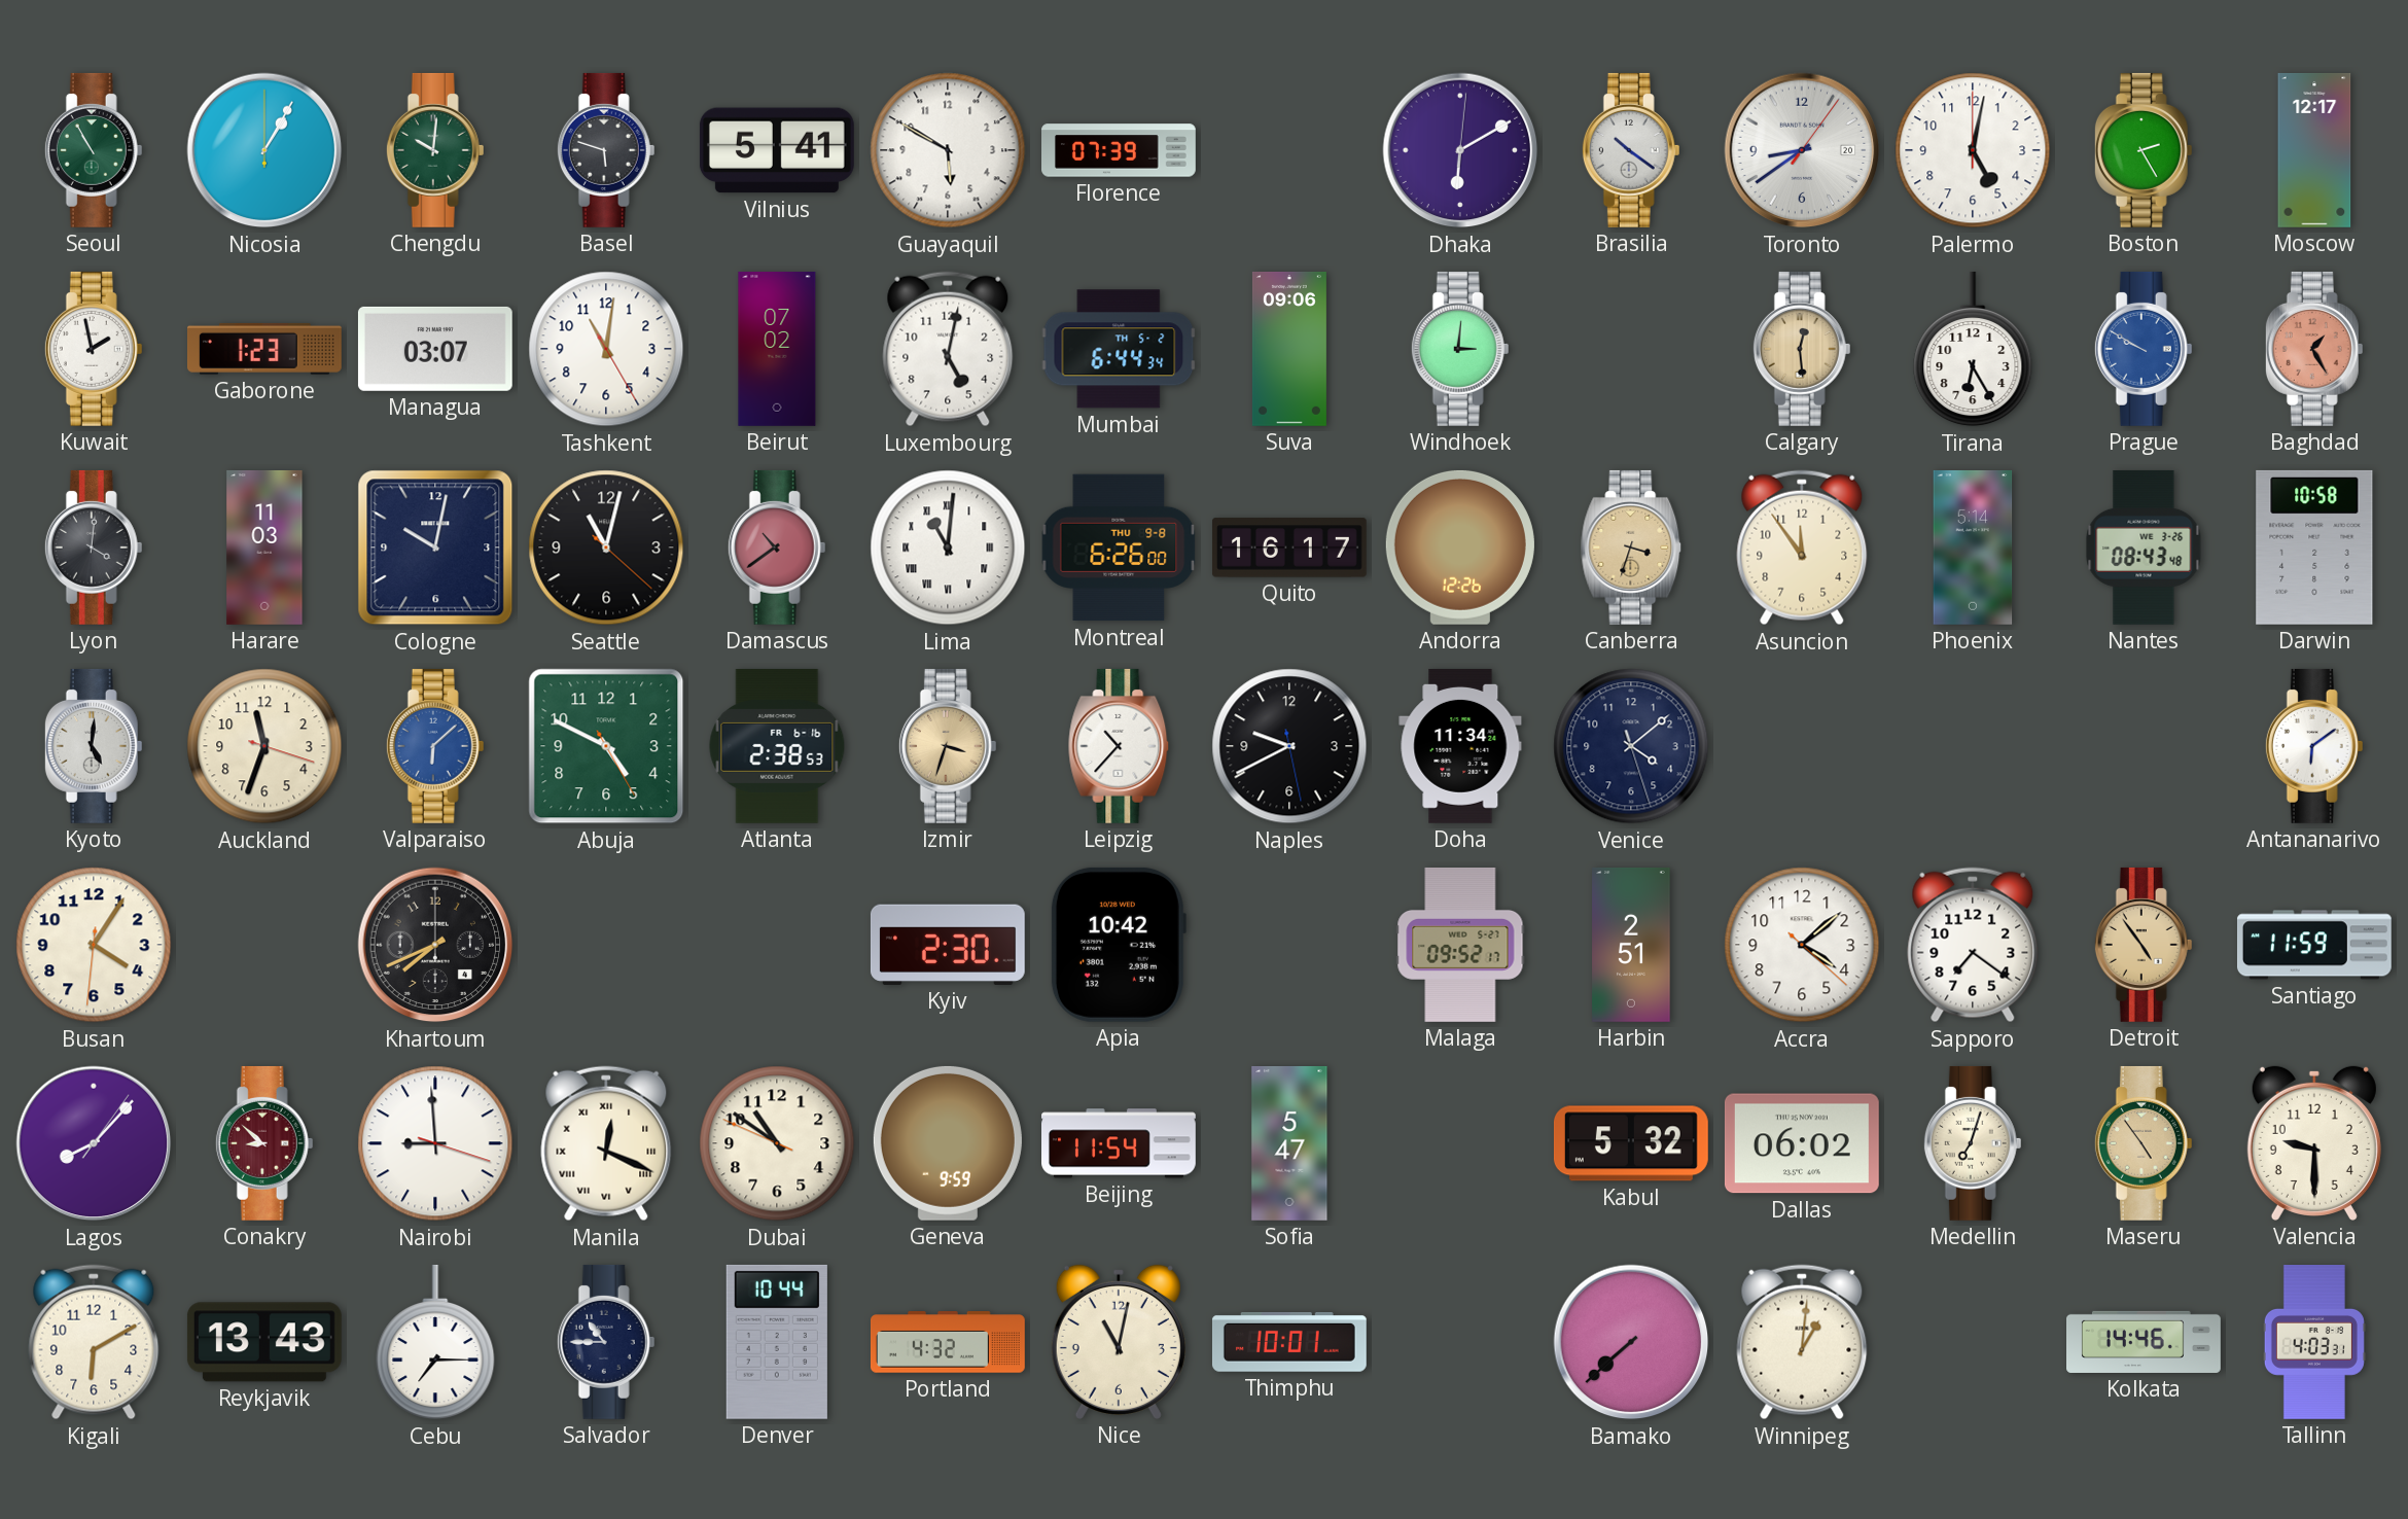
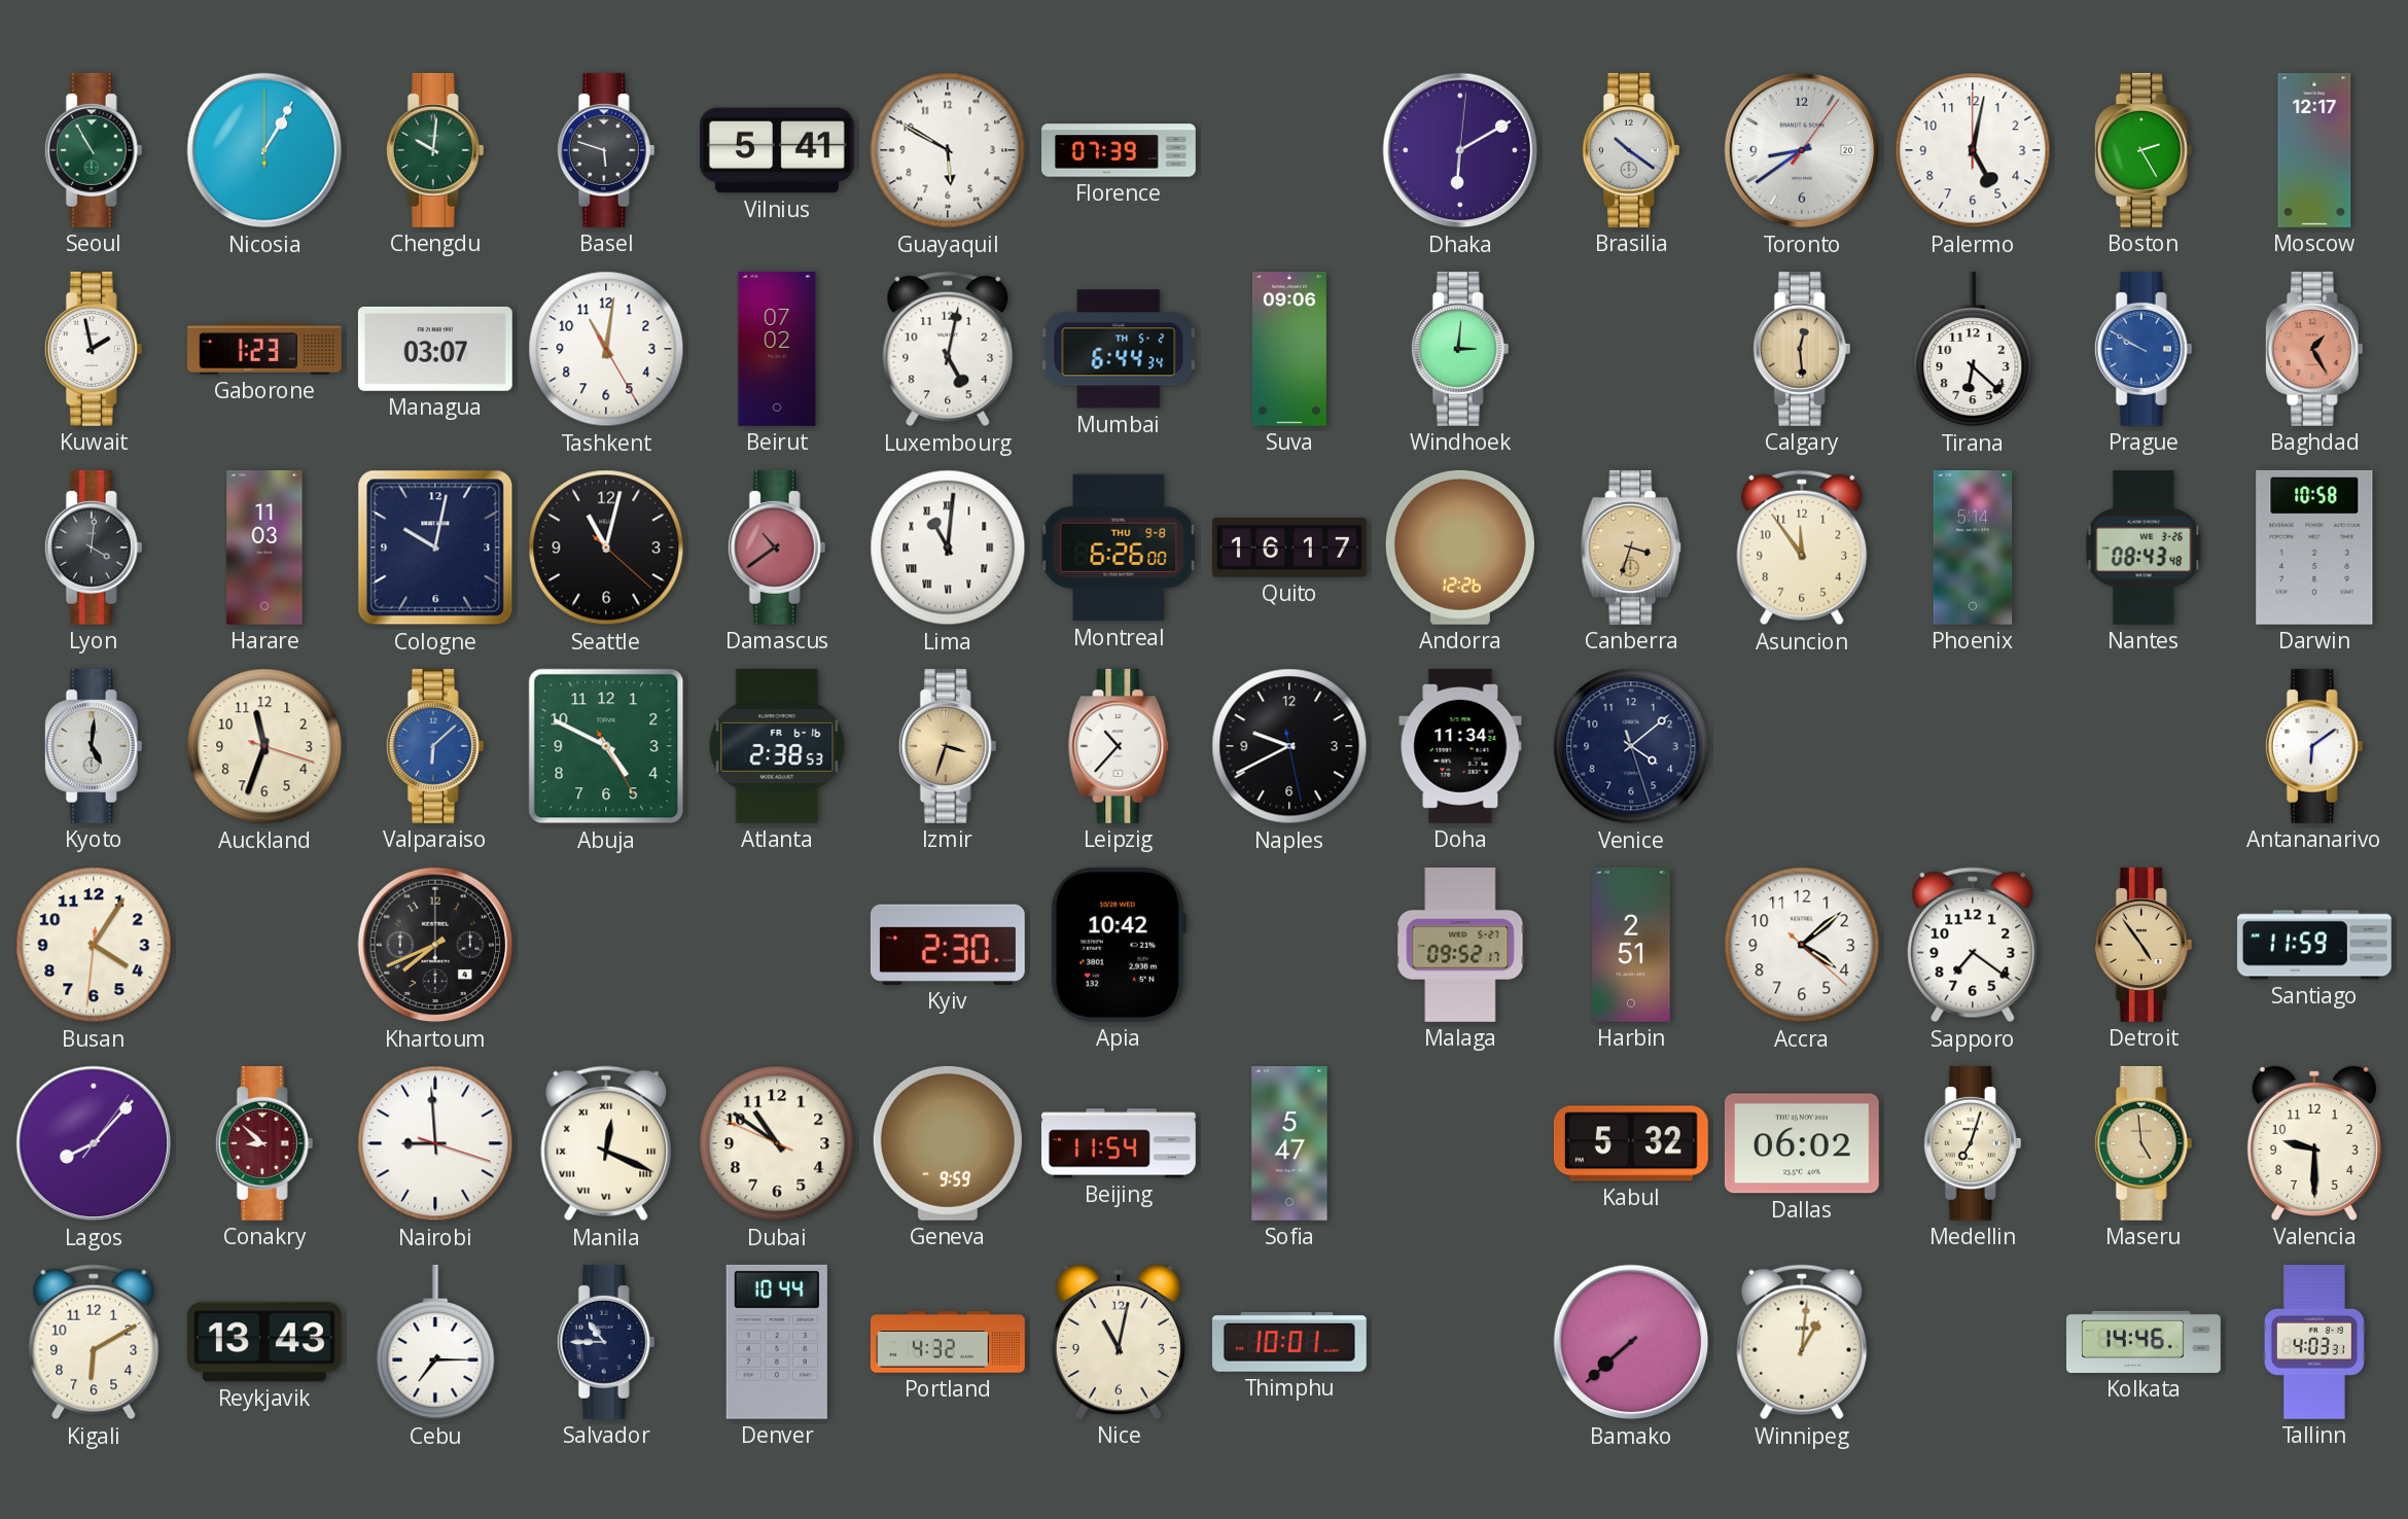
Tirana: 6:25 -> 6:22
Maseru: 4:54 -> 4:59
